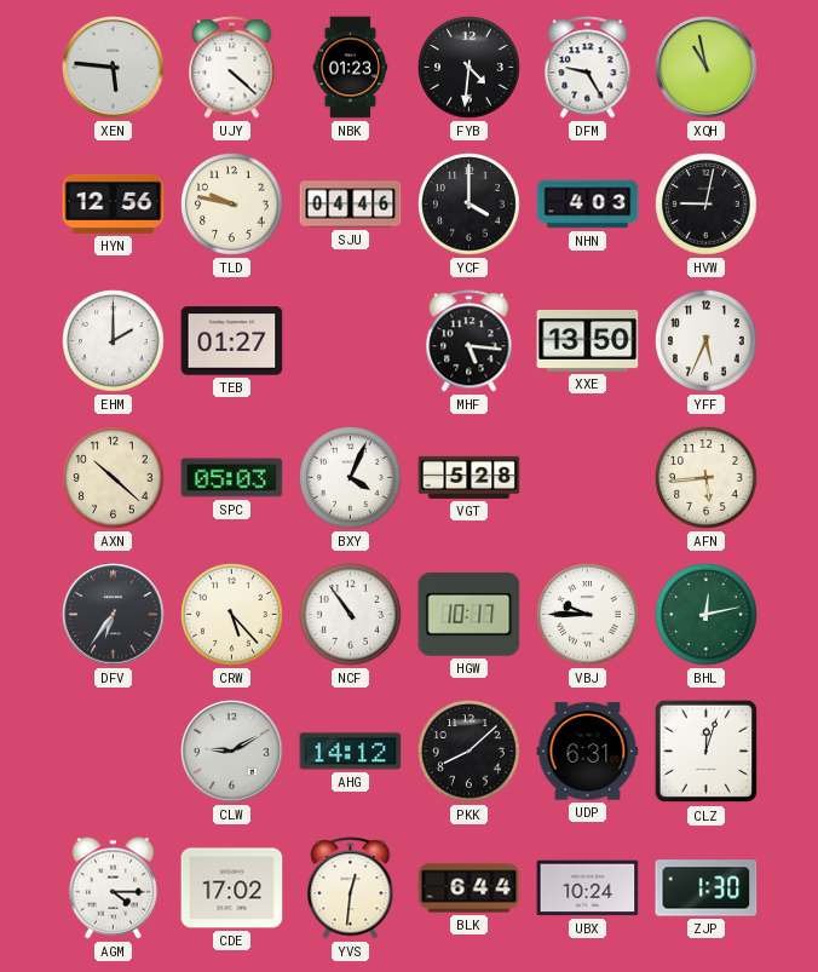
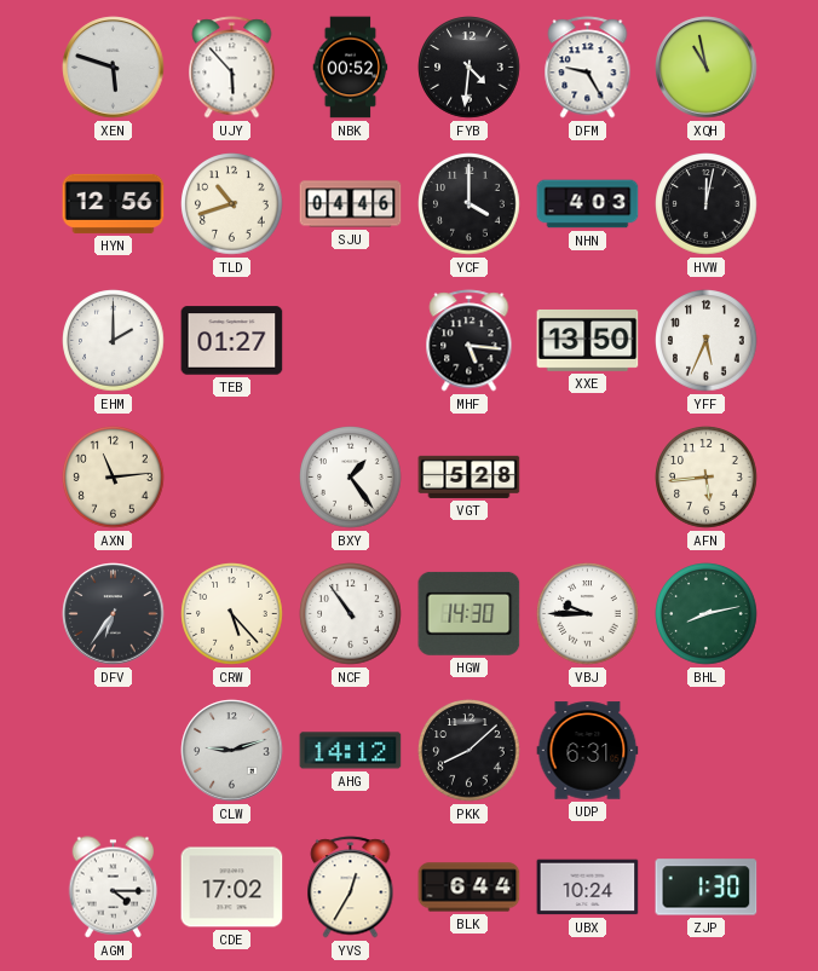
XEN: 5:46 -> 5:48
UJY: 4:22 -> 5:53
NBK: 01:23 -> 00:52
TLD: 9:47 -> 10:42
HVW: 9:02 -> 12:02
AXN: 10:22 -> 11:14
SPC: 05:03 -> none
BXY: 4:04 -> 1:24
HGW: 10:17 -> 14:30
BHL: 12:13 -> 8:13
CLW: 9:10 -> 9:12
CLZ: 12:03 -> none
YVS: 12:31 -> 12:35
